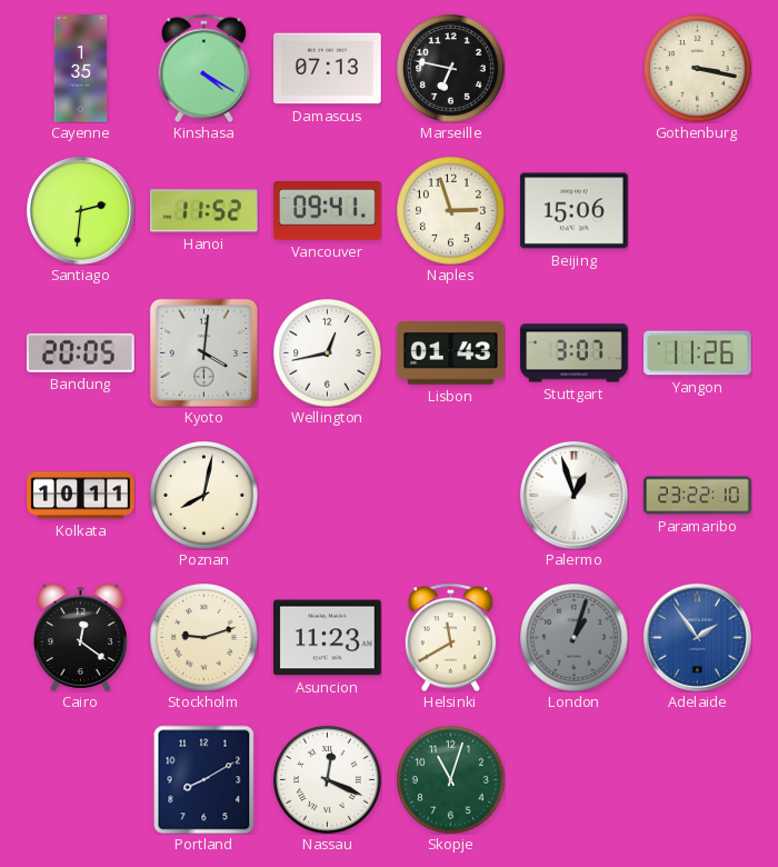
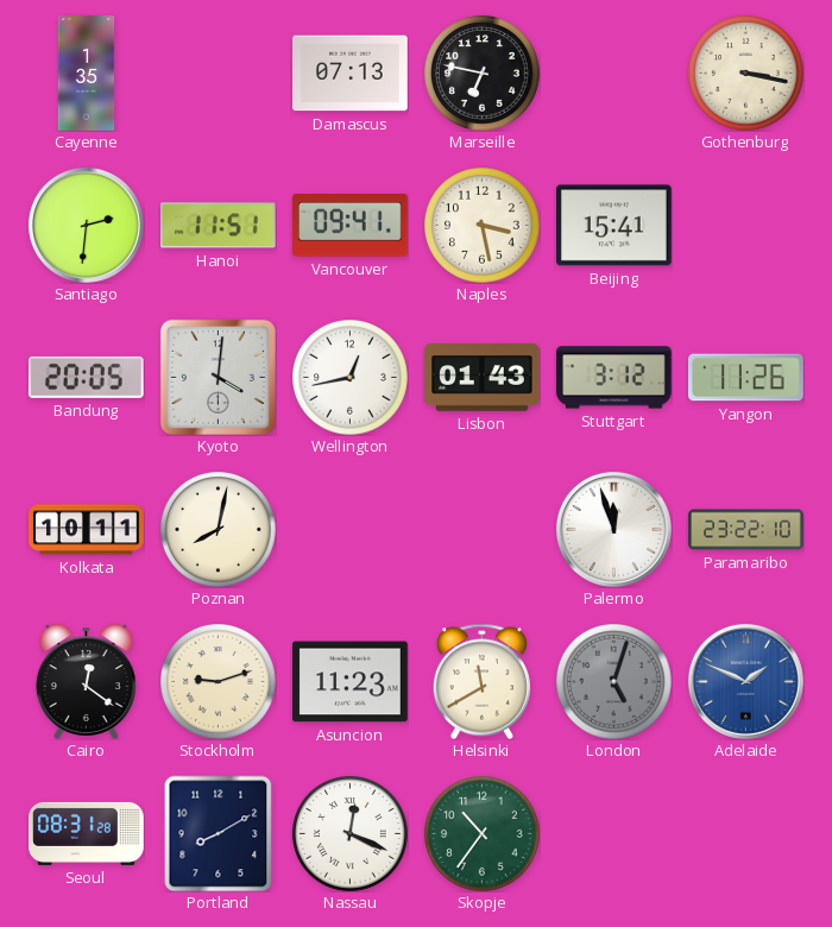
Kinshasa: 4:20 -> none
Hanoi: 11:52 -> 11:51
Naples: 2:57 -> 3:28
Beijing: 15:06 -> 15:41
Stuttgart: 3:07 -> 3:12
Palermo: 12:57 -> 11:57
London: 1:03 -> 5:03
Adelaide: 1:54 -> 1:49
Seoul: none -> 08:31
Skopje: 11:03 -> 10:36
